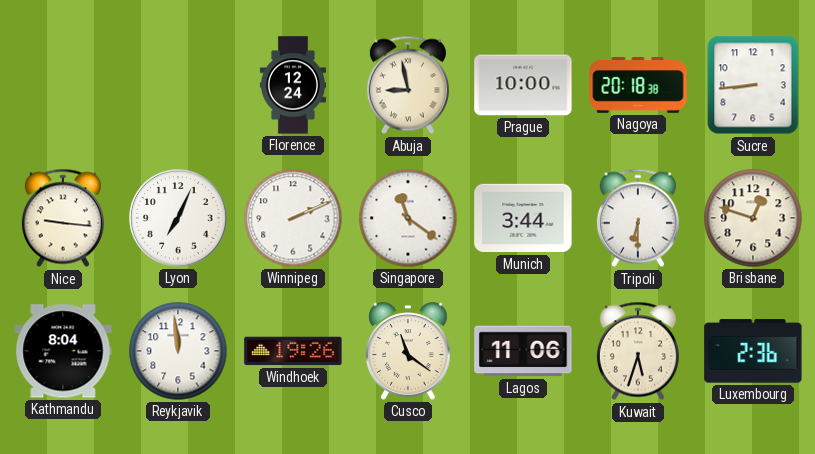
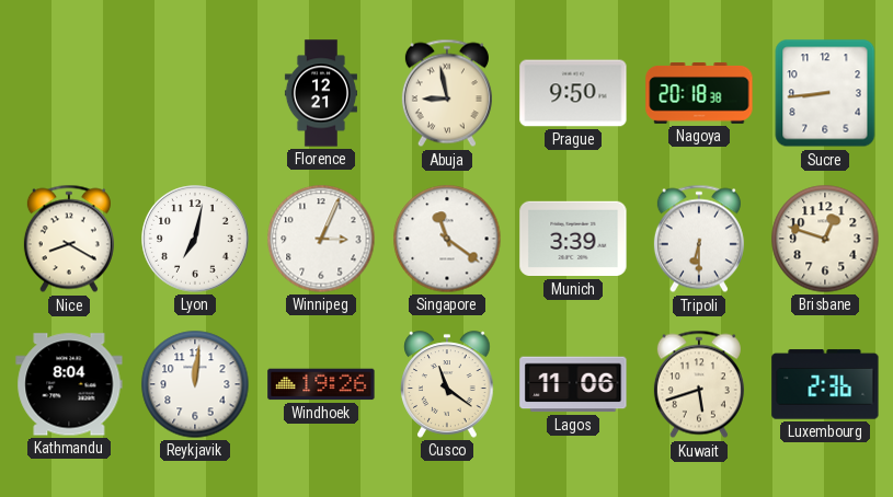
Florence: 12:24 -> 12:21
Prague: 10:00 -> 9:50
Nice: 9:16 -> 8:20
Lyon: 7:04 -> 7:02
Winnipeg: 2:11 -> 3:04
Munich: 3:44 -> 3:39
Reykjavik: 11:59 -> 12:01
Kuwait: 5:33 -> 5:42
